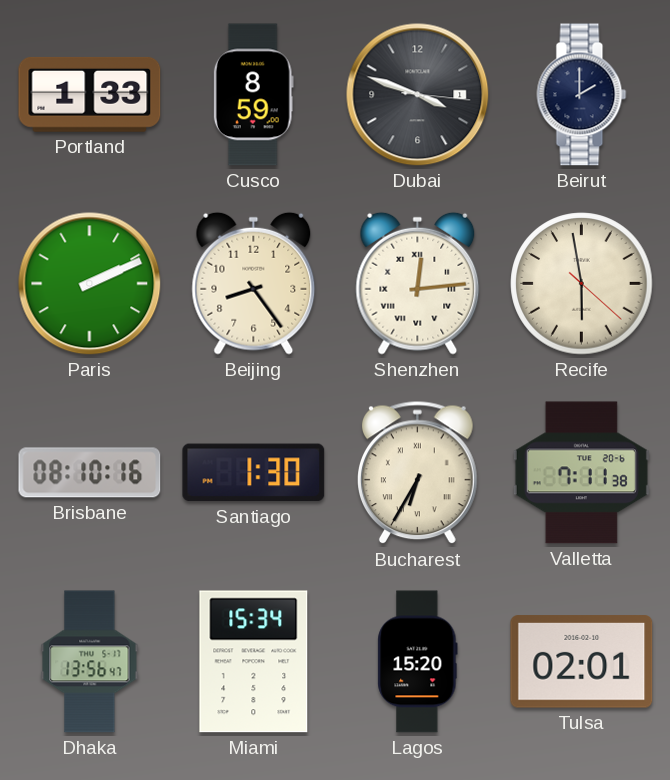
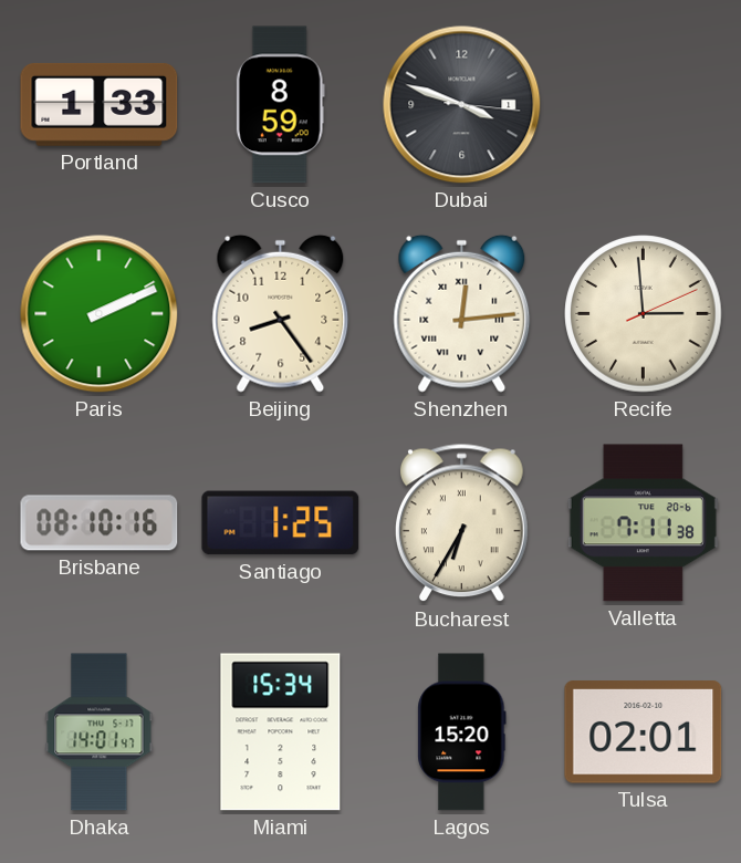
Beirut: 2:00 -> none
Recife: 5:58 -> 2:59
Santiago: 1:30 -> 1:25
Dhaka: 13:56 -> 14:01
